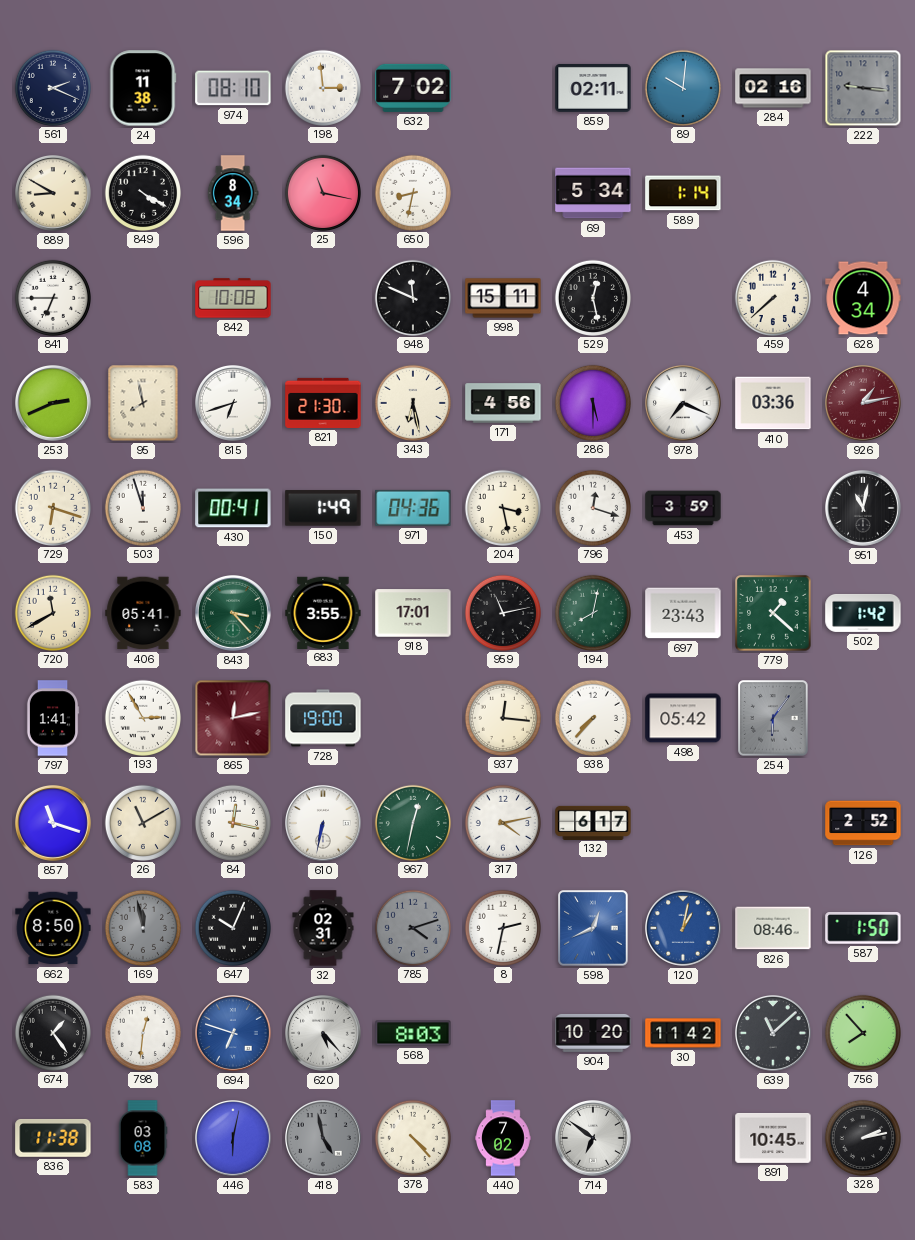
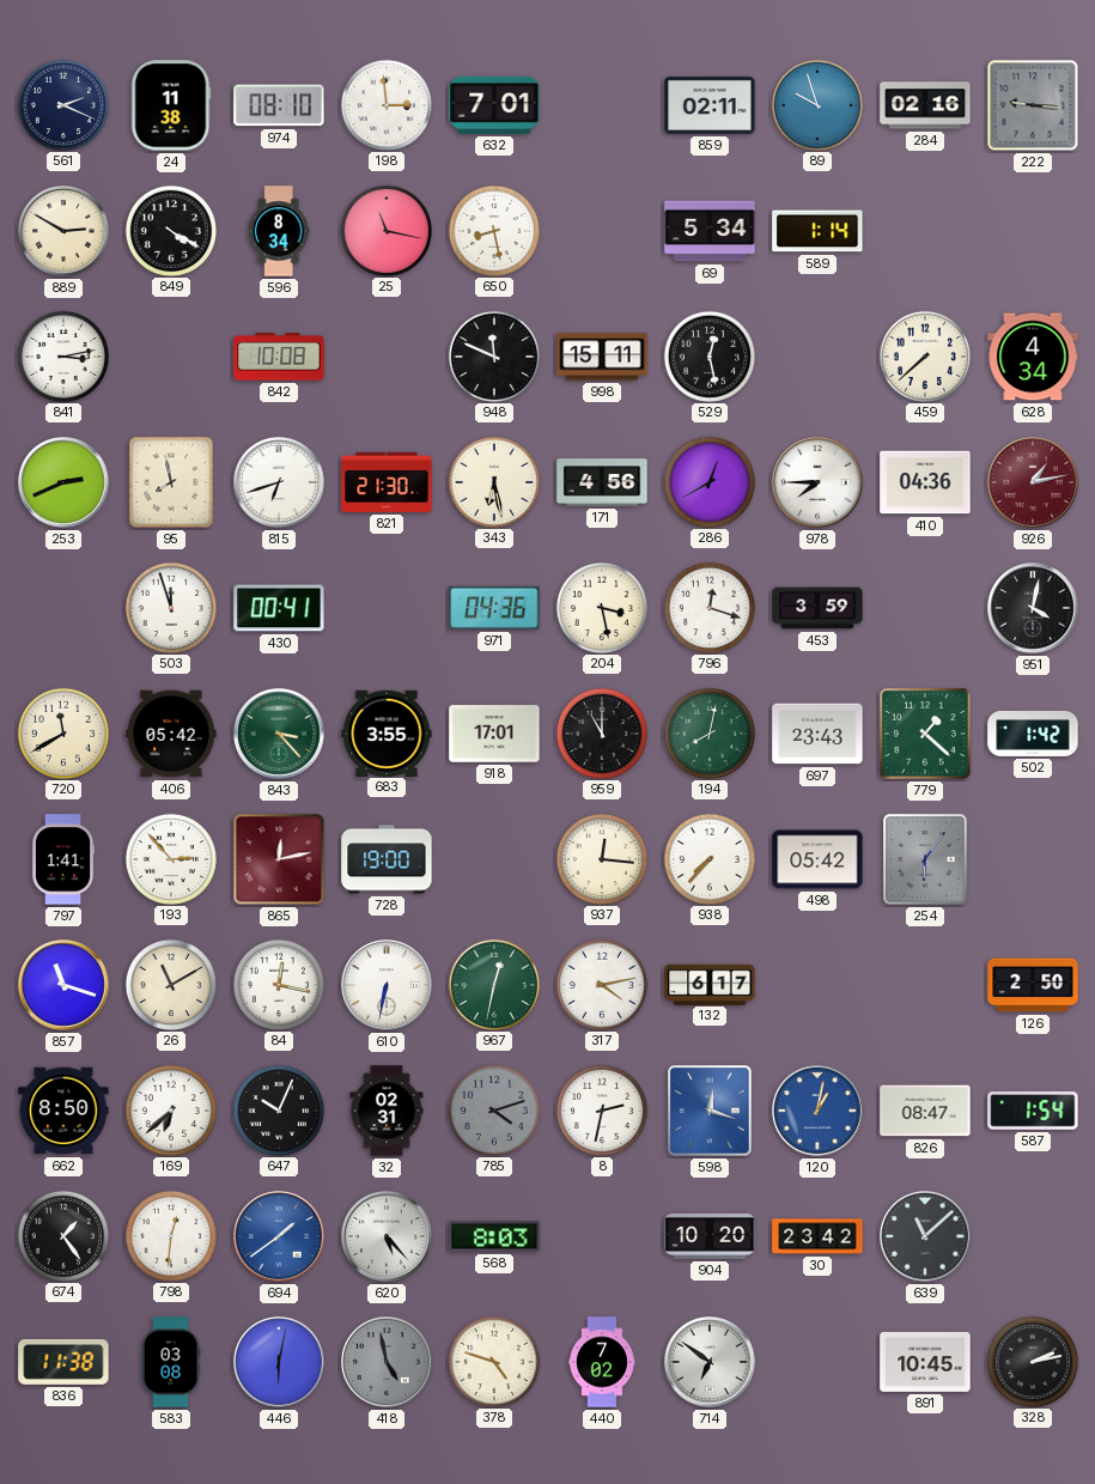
632: 7:02 -> 7:01
89: 10:01 -> 9:57
889: 8:50 -> 2:50
650: 8:32 -> 8:28
841: 6:45 -> 3:13
286: 5:30 -> 12:40
978: 7:19 -> 7:45
410: 03:36 -> 04:36
729: 6:18 -> none
150: 1:49 -> none
951: 11:02 -> 4:02
406: 05:41 -> 05:42
959: 11:13 -> 11:00
193: 2:55 -> 2:53
126: 2:52 -> 2:50
169: 11:58 -> 6:38
169 dial: grey -> white
598: 12:41 -> 12:18
826: 08:46 -> 08:47
587: 1:50 -> 1:54
694: 6:48 -> 1:39
30: 11:42 -> 23:42
756: 7:53 -> none
378: 4:23 -> 4:48
